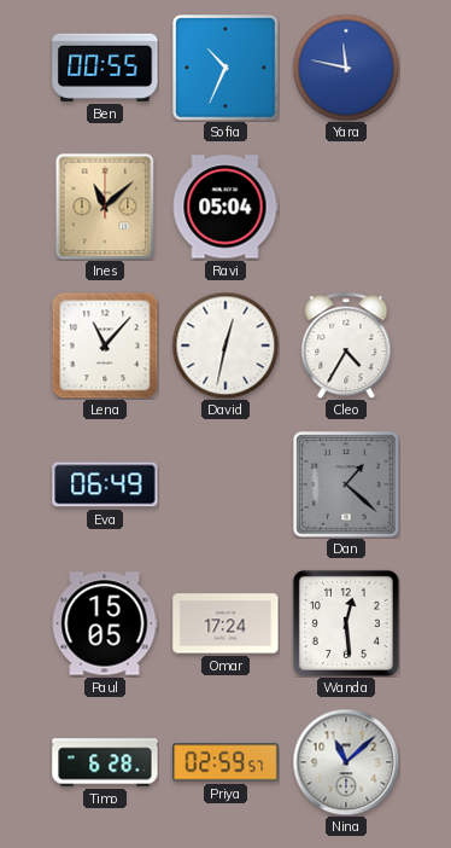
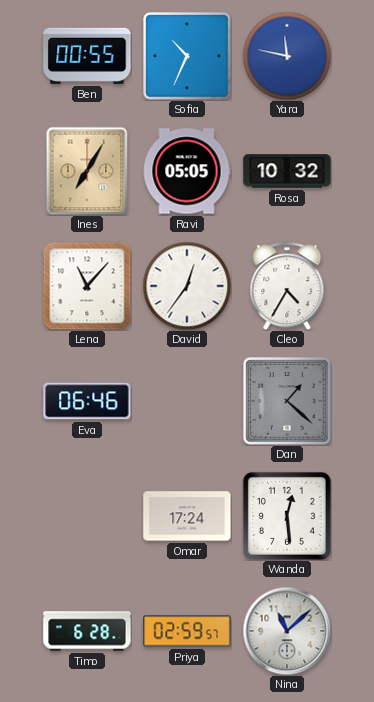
Ines: 11:08 -> 7:05
Ravi: 05:04 -> 05:05
Rosa: none -> 10:32
David: 12:32 -> 12:36
Eva: 06:49 -> 06:46
Paul: 15:05 -> none
